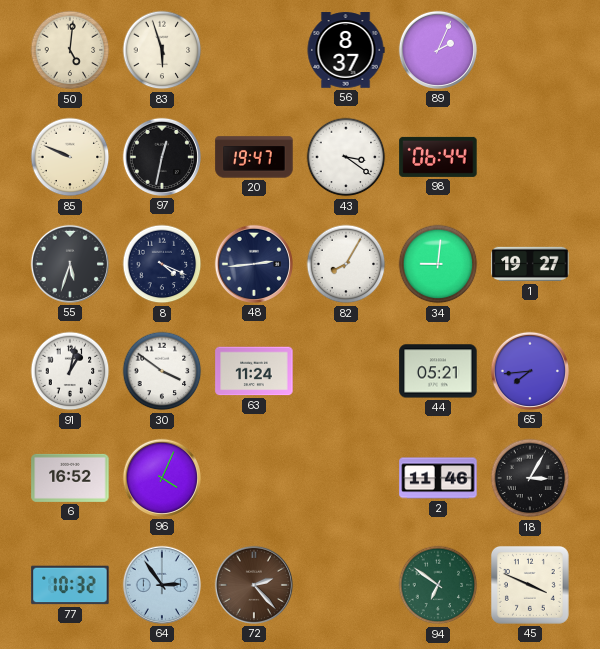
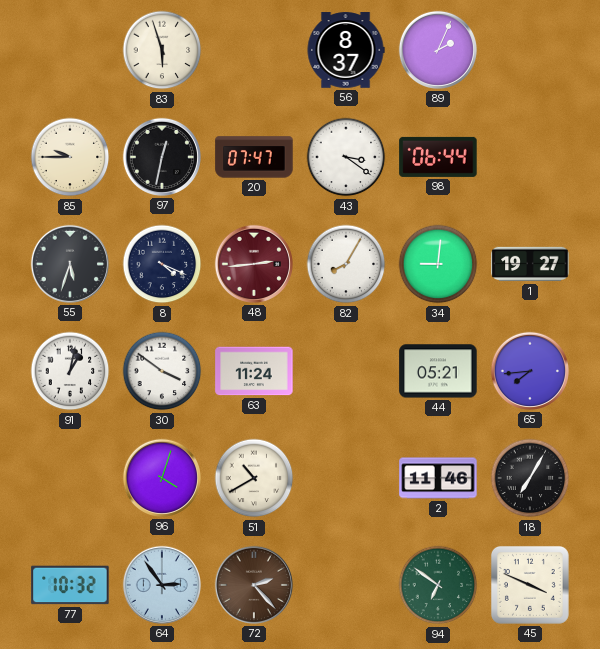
50: 5:01 -> none
85: 9:49 -> 9:45
20: 19:47 -> 07:47
48 dial: navy -> burgundy
6: 16:52 -> none
96: 4:04 -> 4:03
51: none -> 10:40
18: 3:05 -> 7:05
